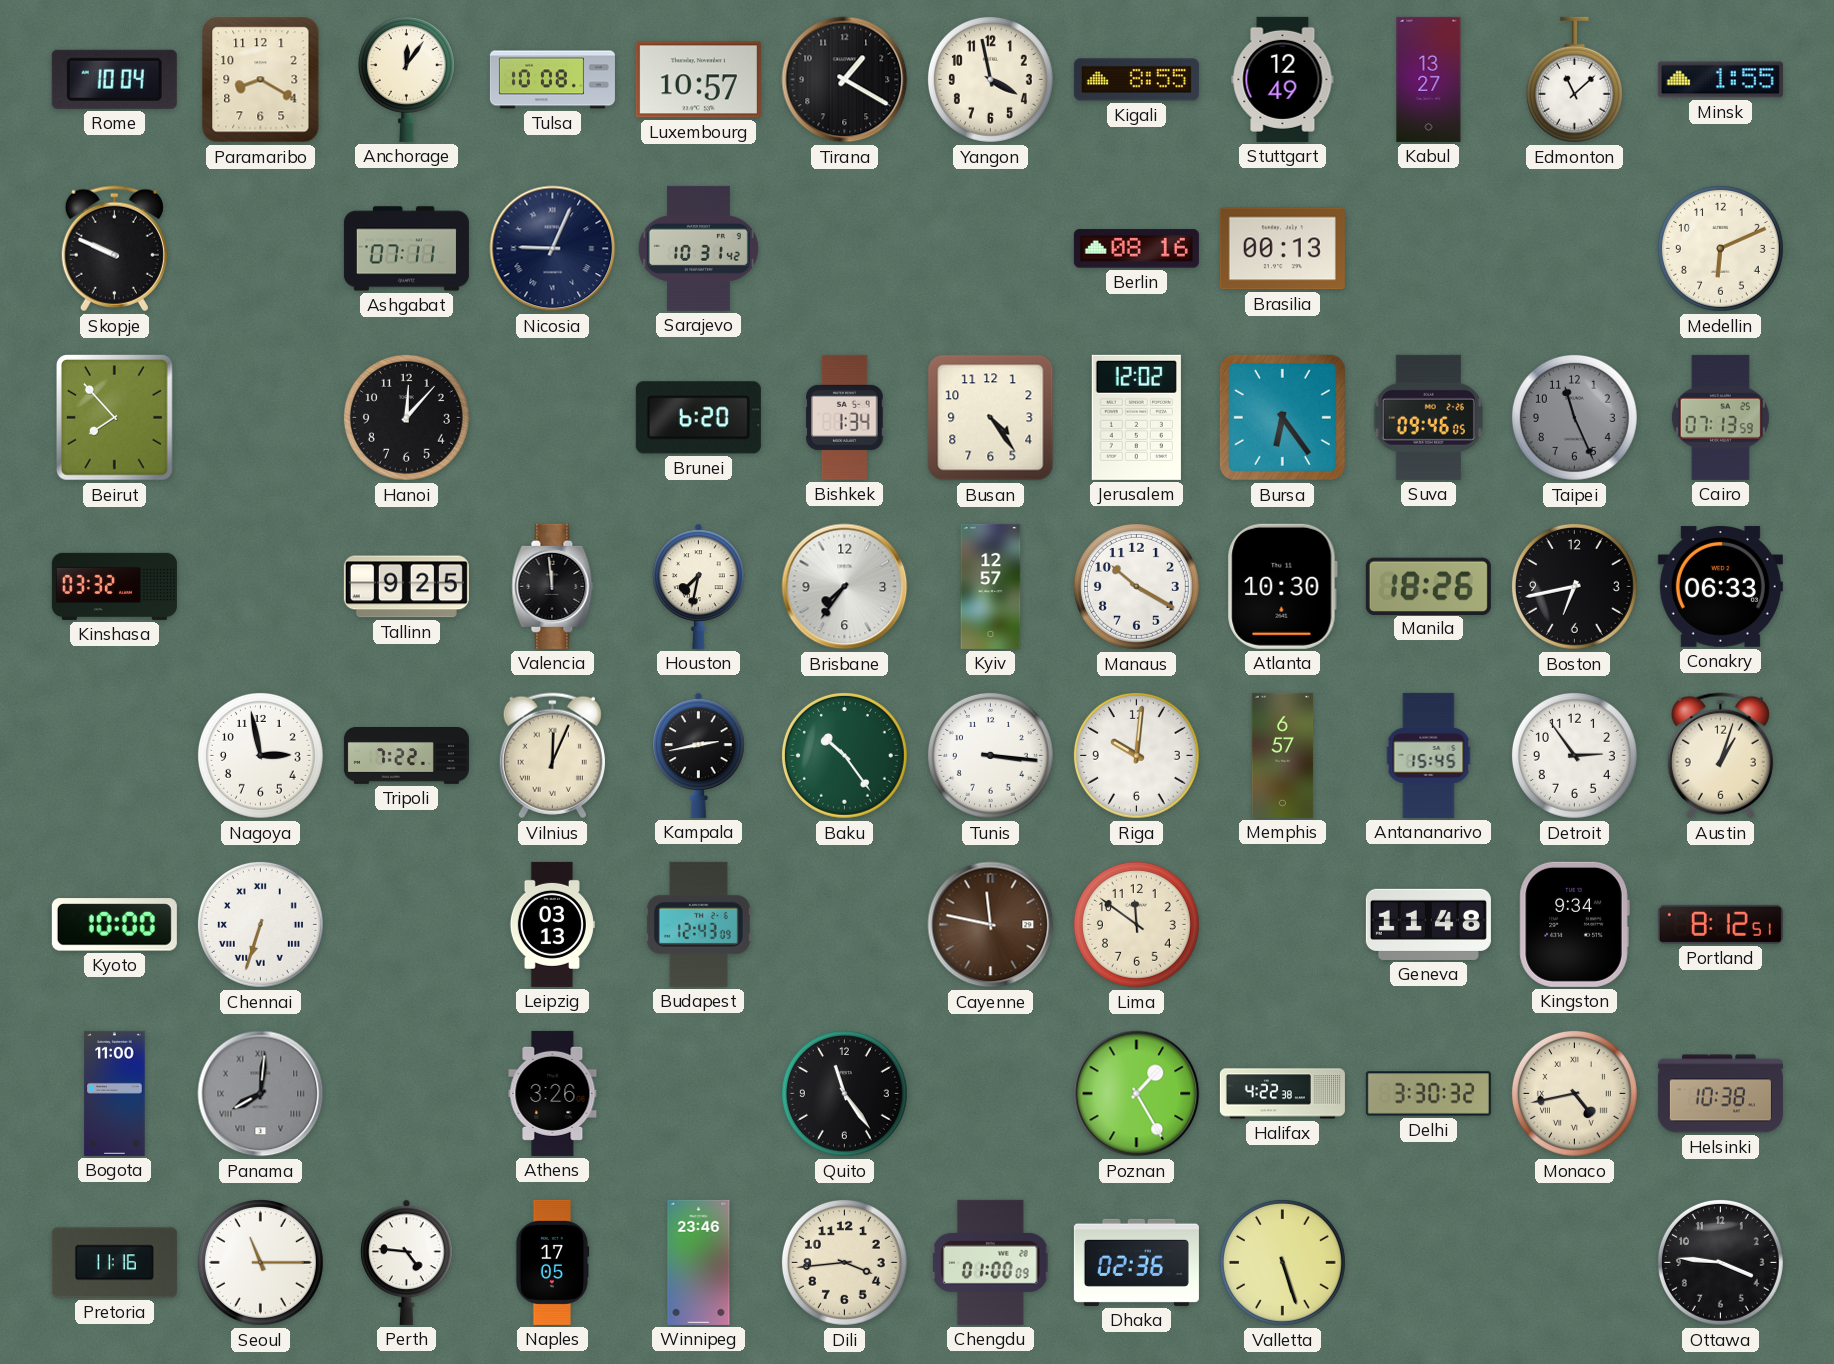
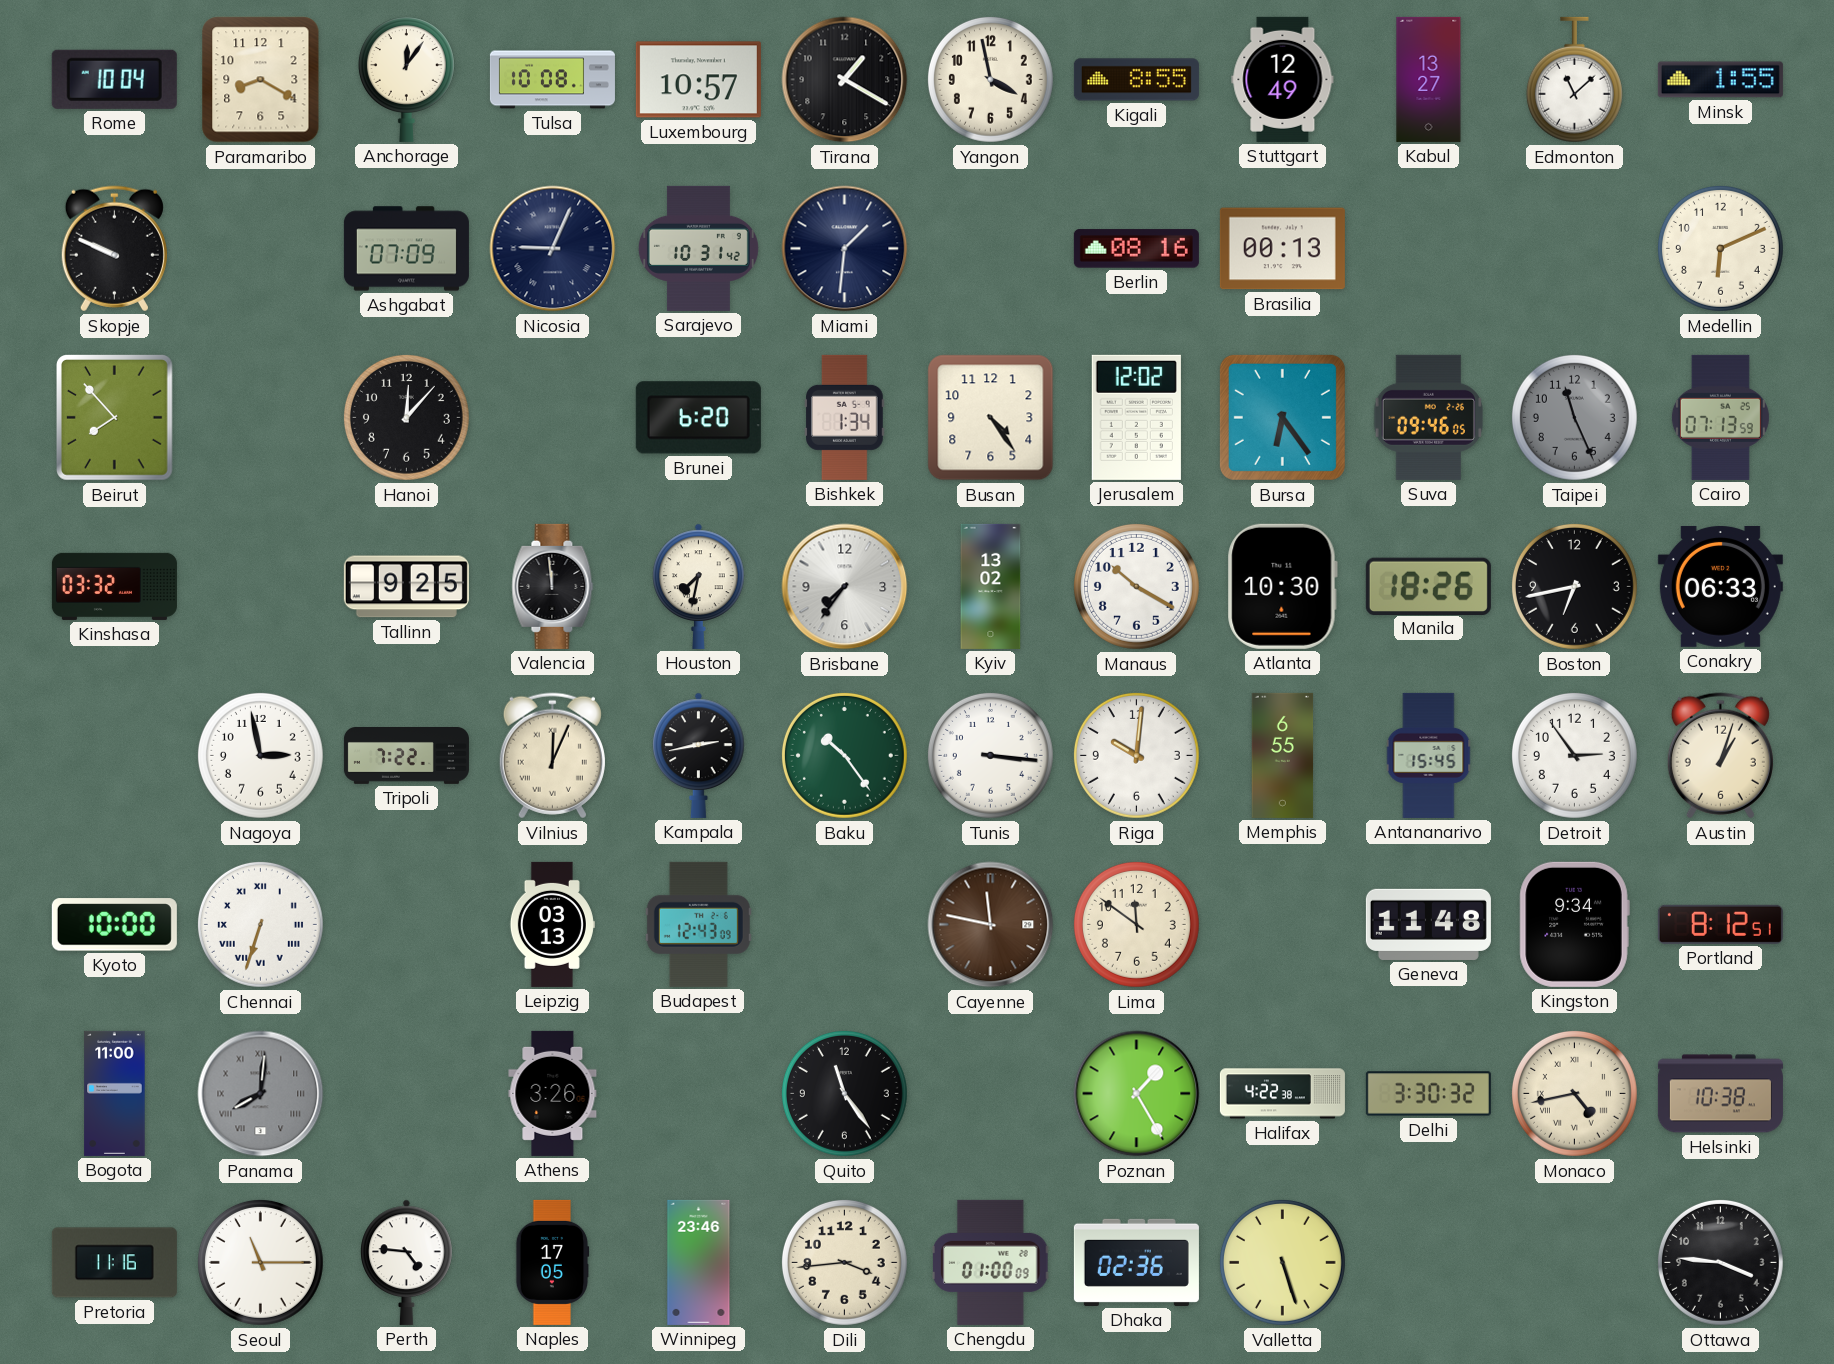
Ashgabat: 07:11 -> 07:09
Miami: none -> 1:31
Kyiv: 12:57 -> 13:02
Memphis: 6:57 -> 6:55
